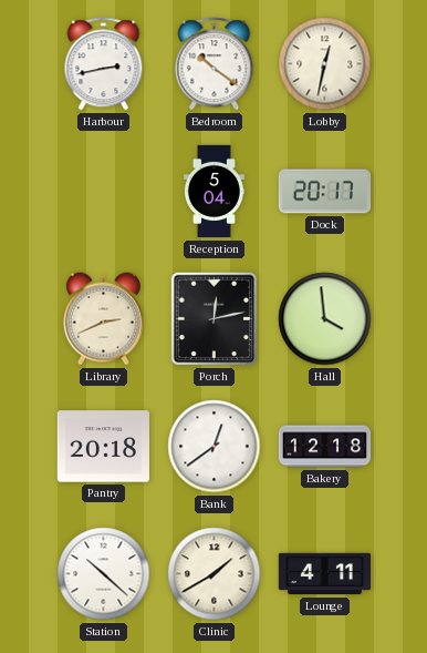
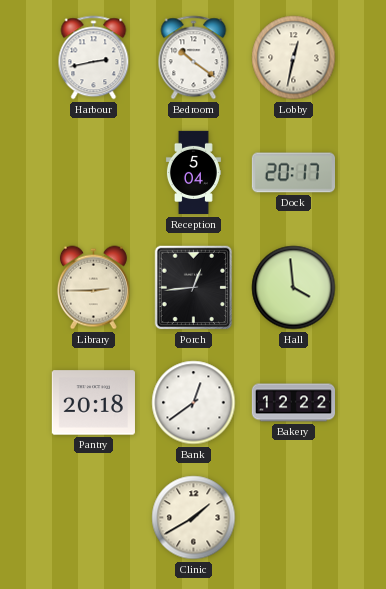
Library: 2:41 -> 2:45
Porch: 12:13 -> 12:44
Bakery: 12:18 -> 12:22
Station: 10:22 -> none
Lounge: 4:11 -> none
